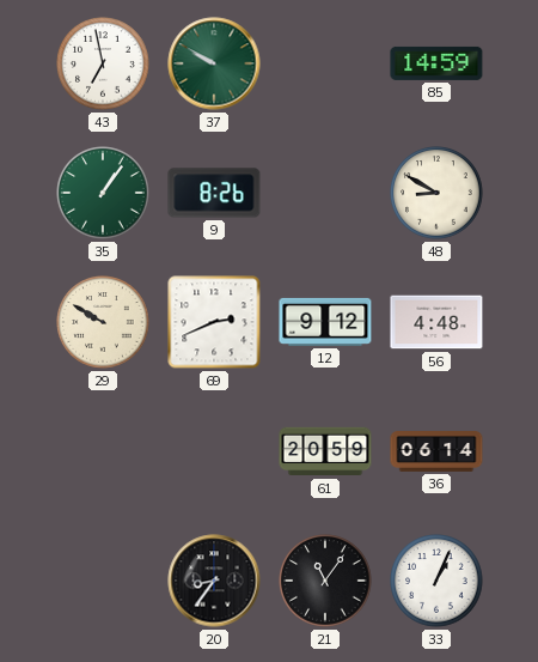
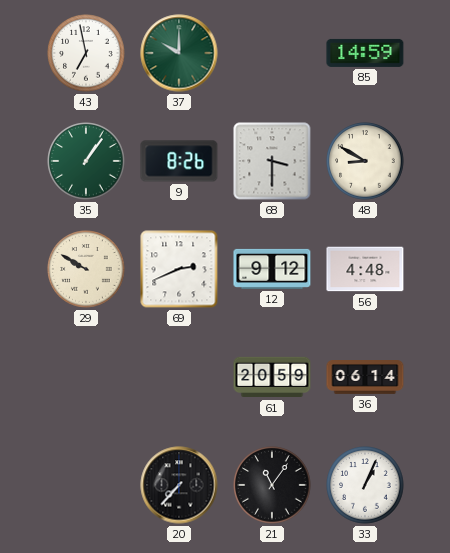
37: 9:50 -> 10:00
68: none -> 3:30
20: 8:36 -> 7:37
